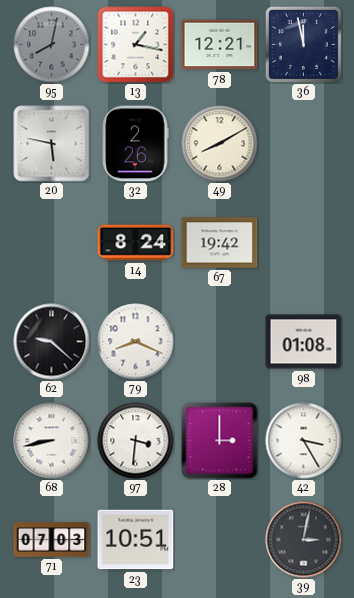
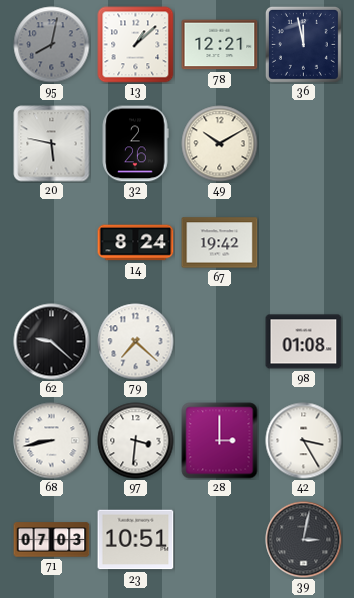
13: 1:17 -> 1:08
49: 8:10 -> 10:10
79: 8:19 -> 7:22
